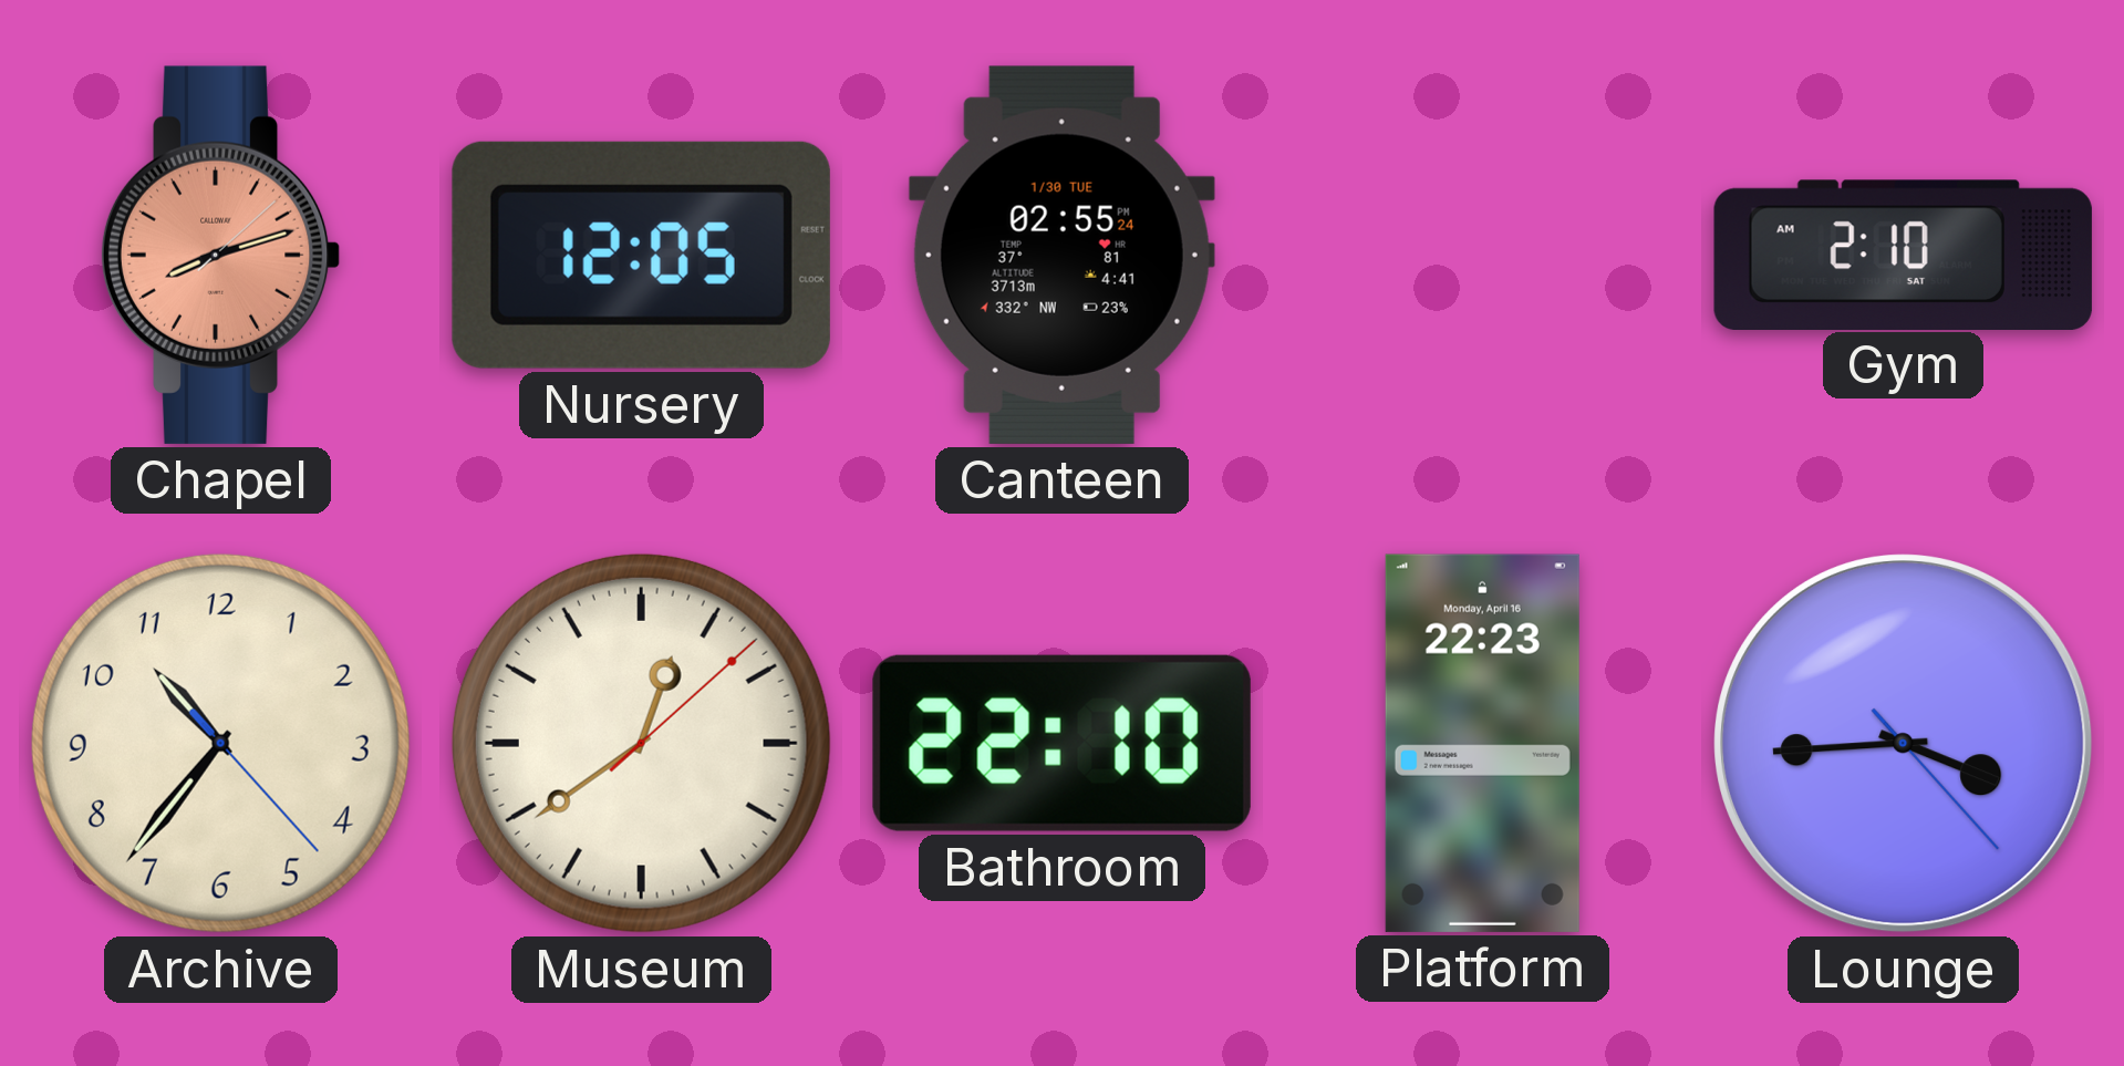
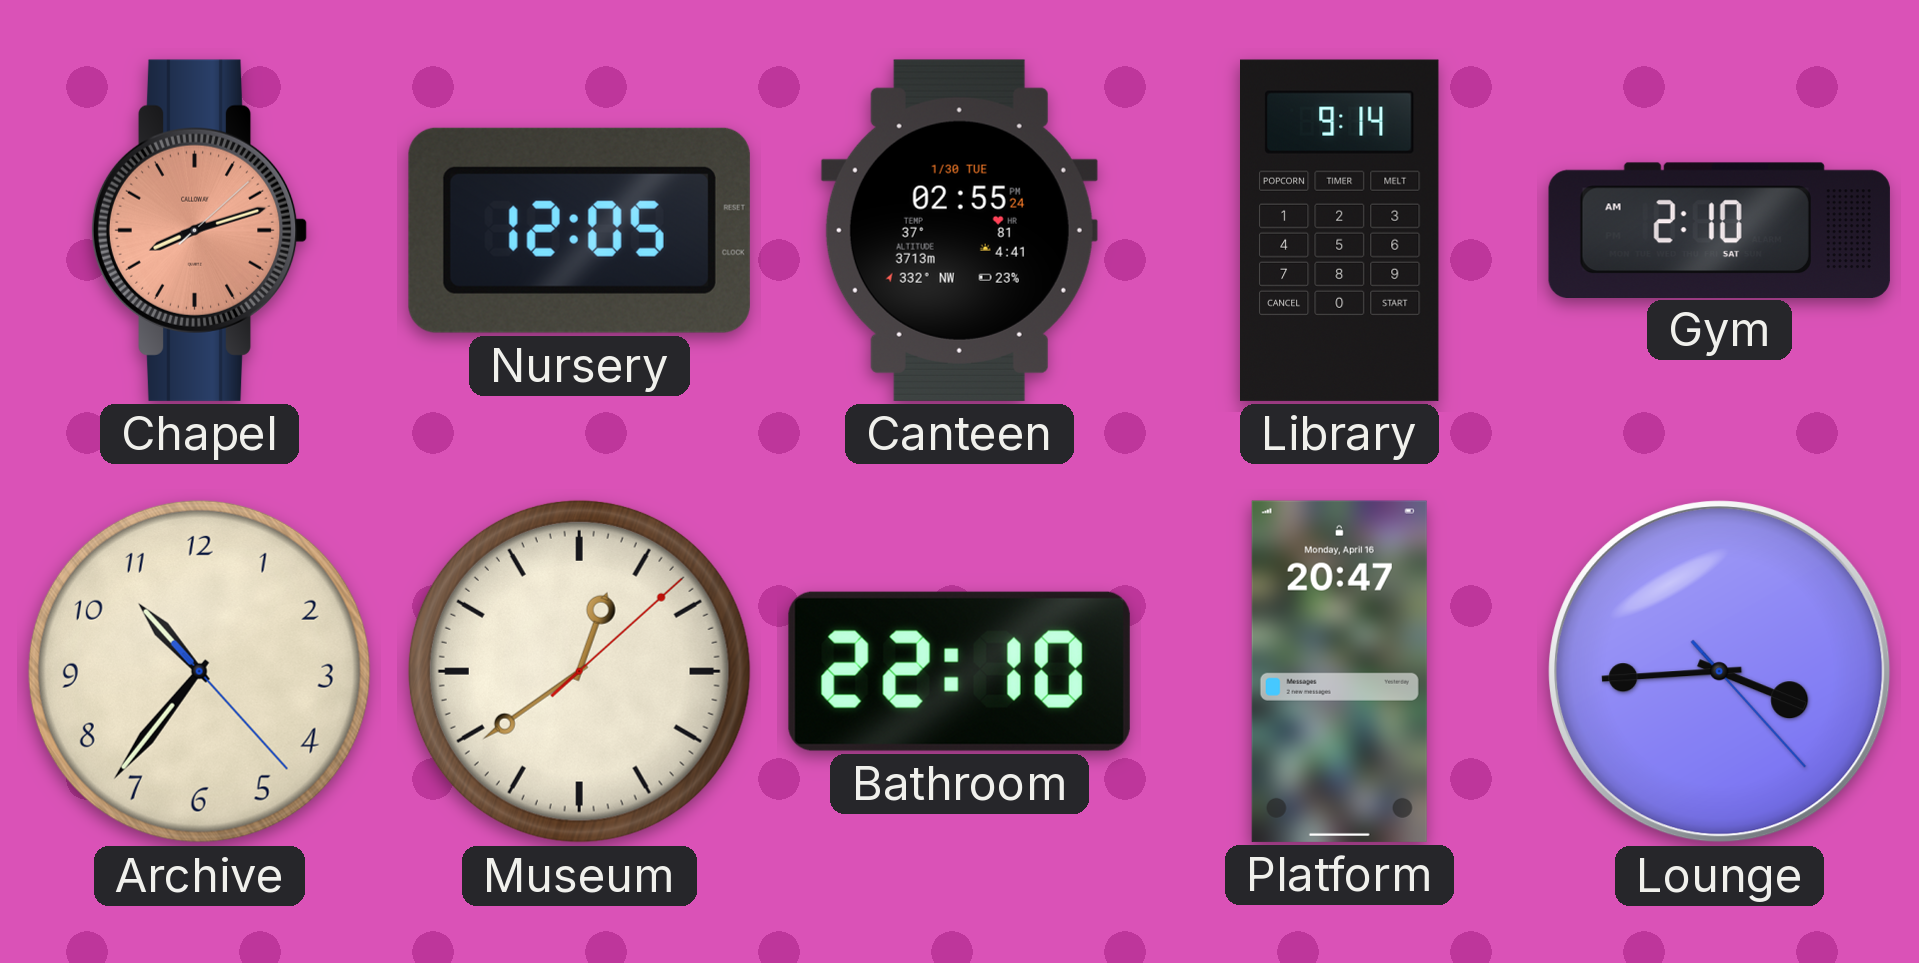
Library: none -> 9:14
Platform: 22:23 -> 20:47
